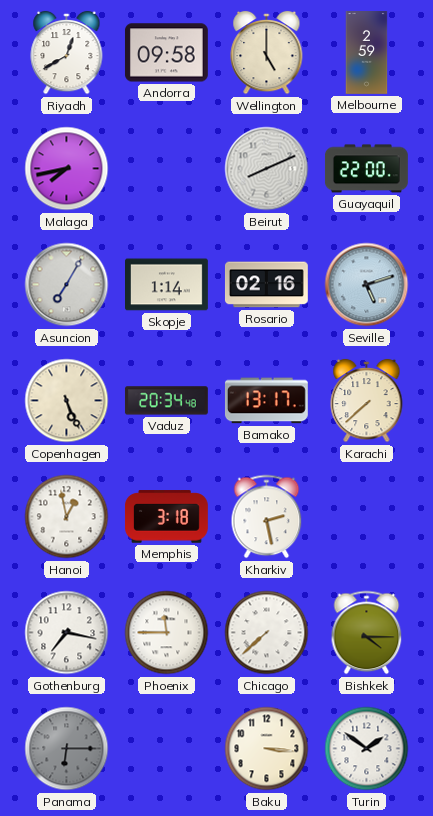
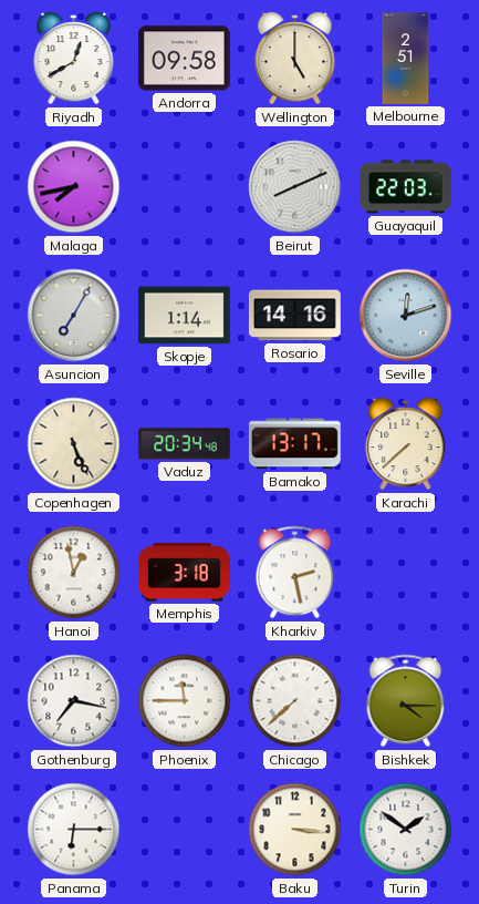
Melbourne: 2:59 -> 2:51
Guayaquil: 22:00 -> 22:03
Rosario: 02:16 -> 14:16
Seville: 5:12 -> 12:12
Panama dial: grey -> white
